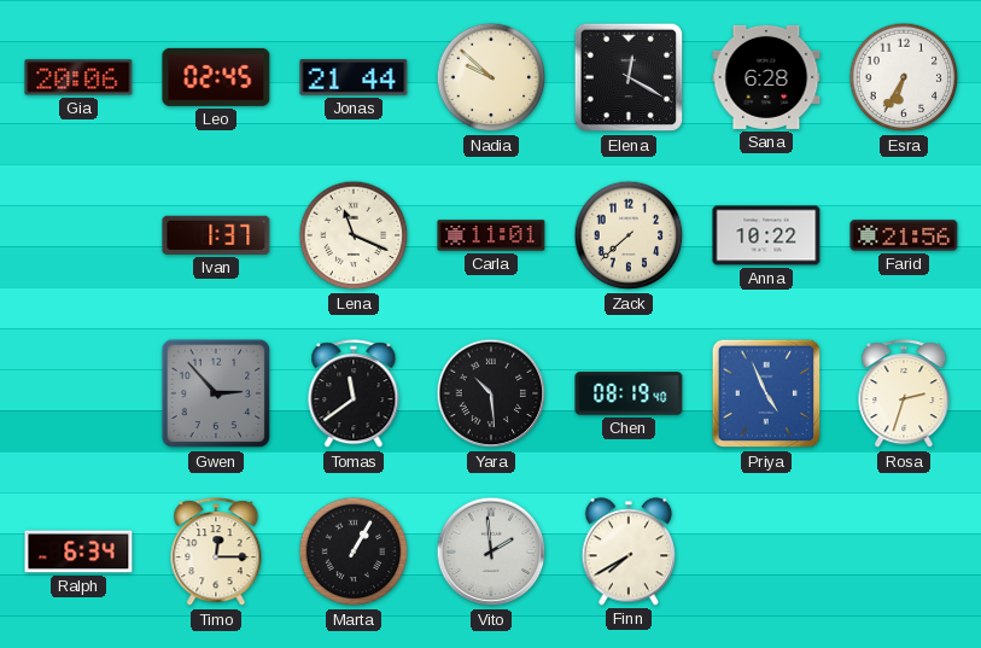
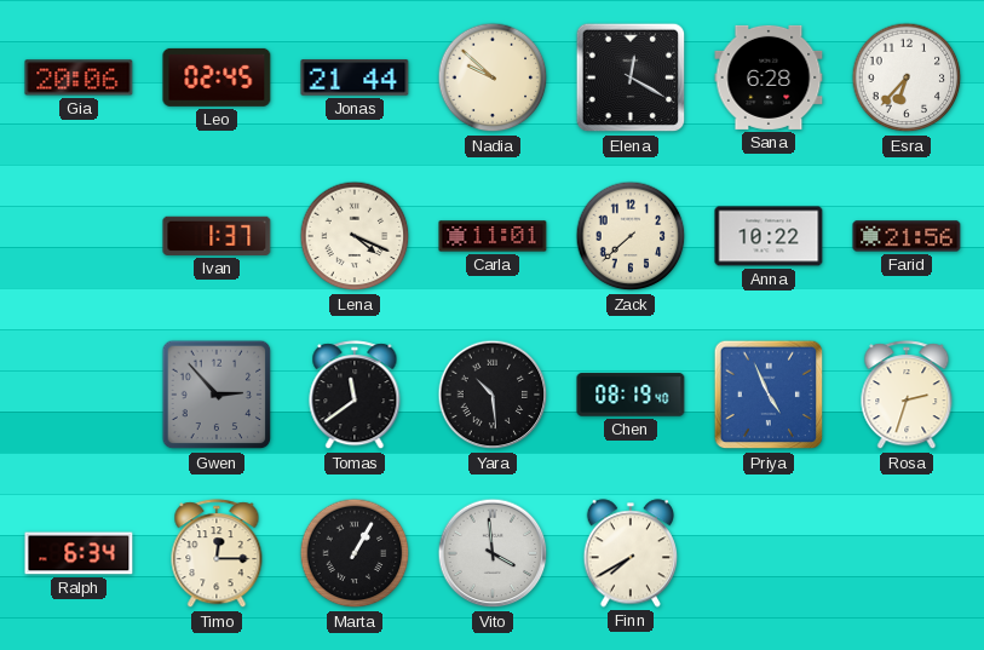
Esra: 6:35 -> 6:37
Lena: 11:19 -> 4:19
Vito: 1:59 -> 3:59
